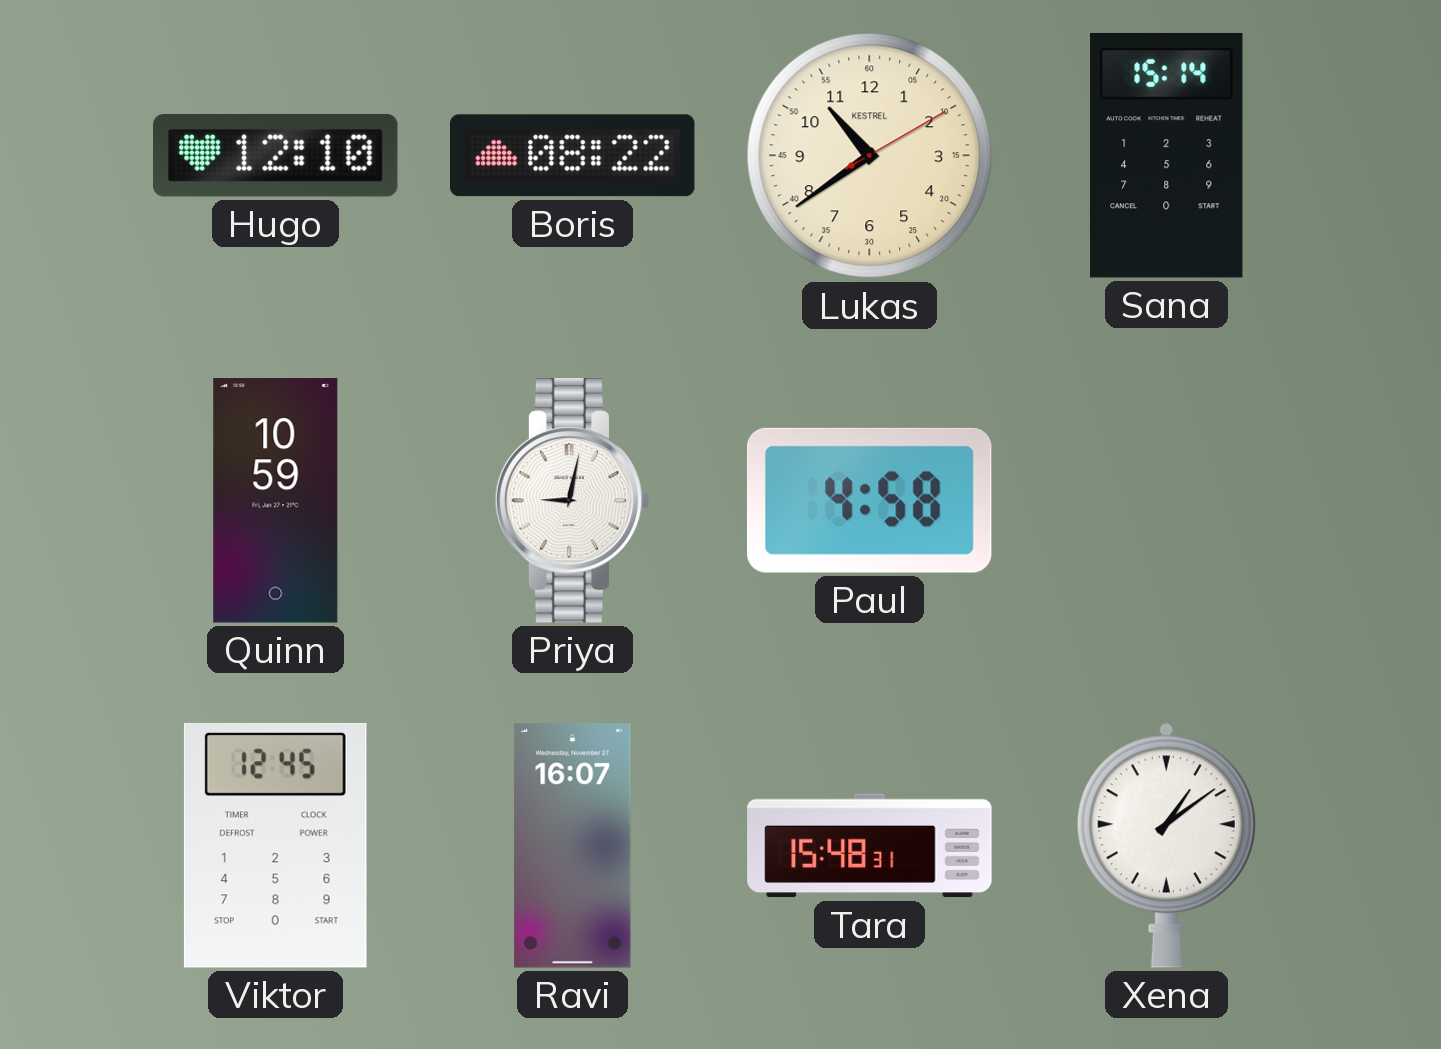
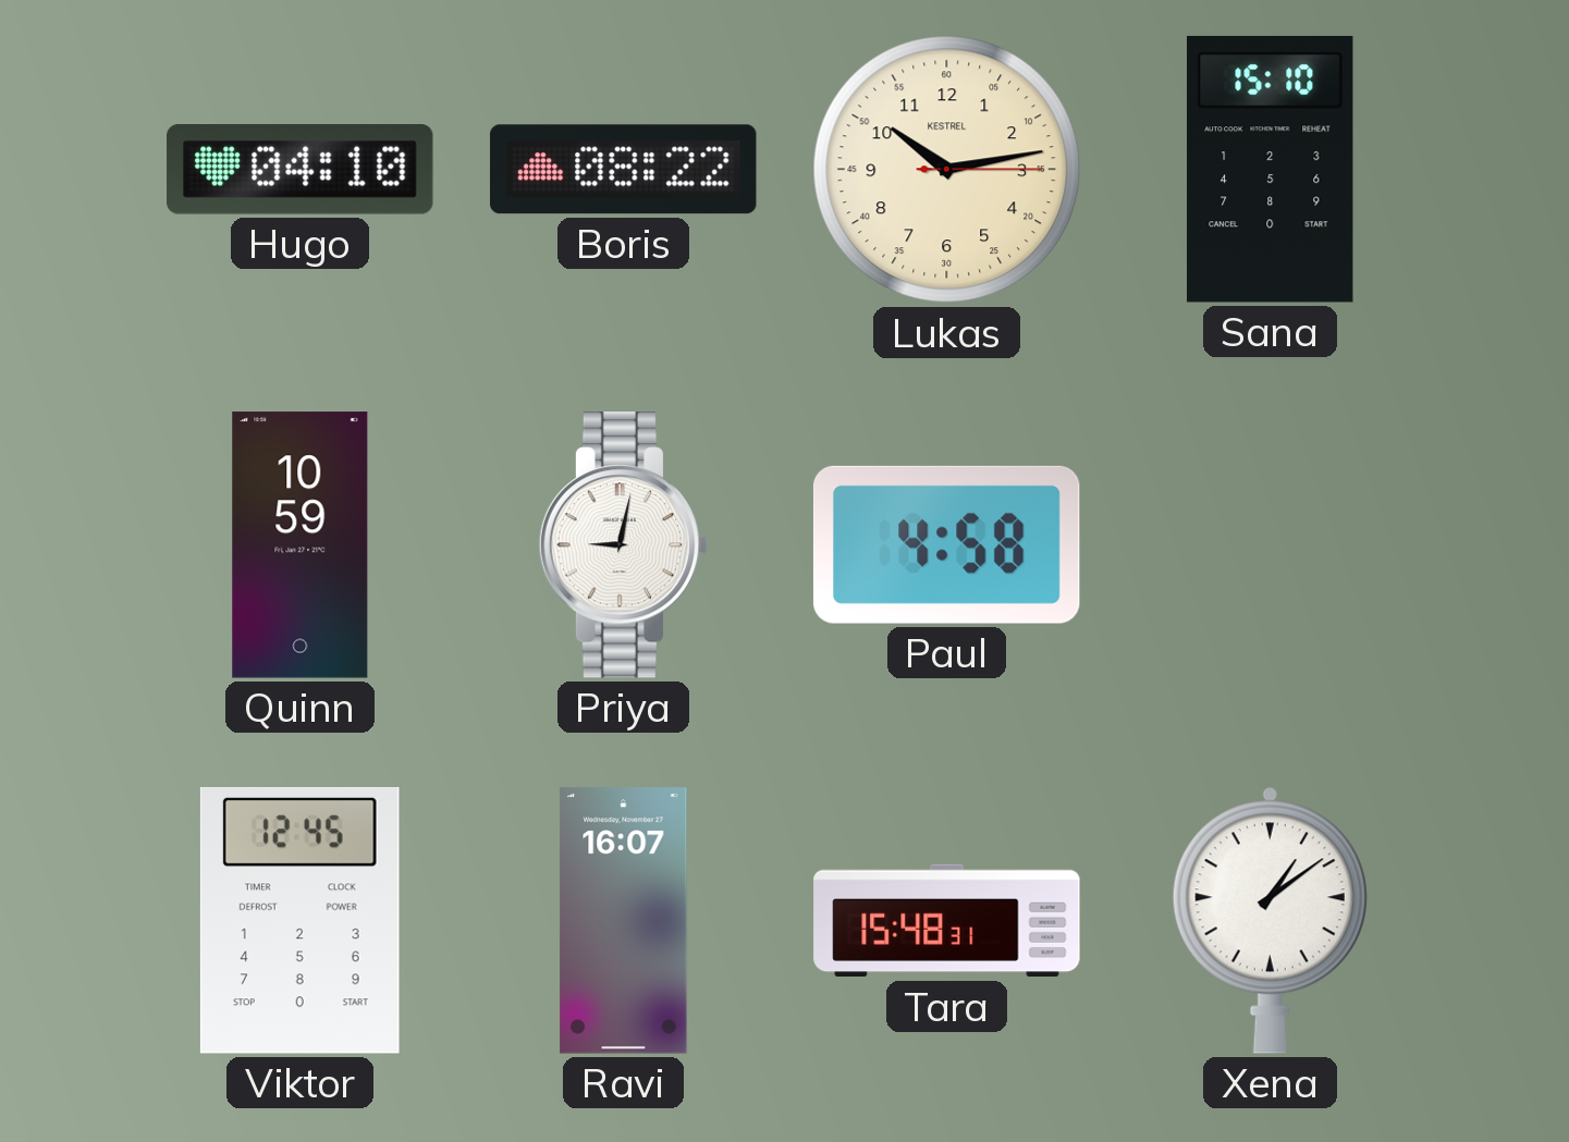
Hugo: 12:10 -> 04:10
Lukas: 10:39 -> 10:13
Sana: 15:14 -> 15:10
